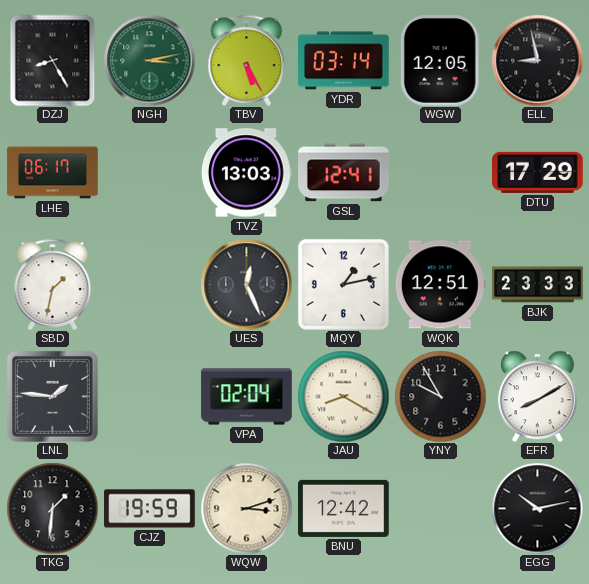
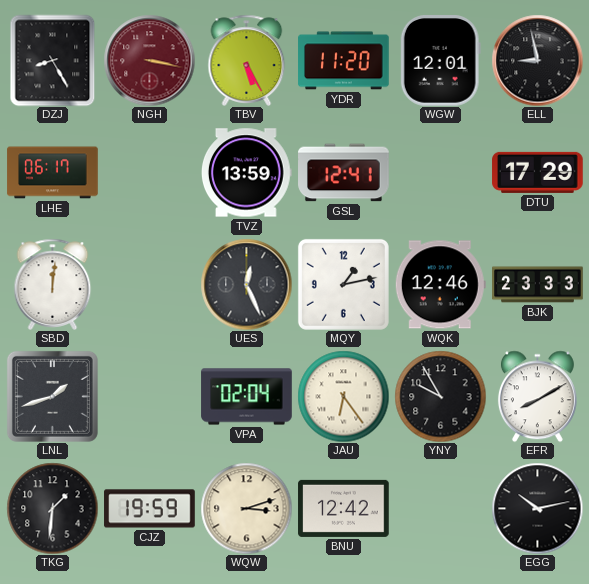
NGH: 3:13 -> 3:17
NGH dial: green -> burgundy
YDR: 03:14 -> 11:20
WGW: 12:05 -> 12:01
TVZ: 13:03 -> 13:59
SBD: 1:32 -> 12:01
WQK: 12:51 -> 12:46
LNL: 1:46 -> 1:42
JAU: 8:20 -> 6:24
